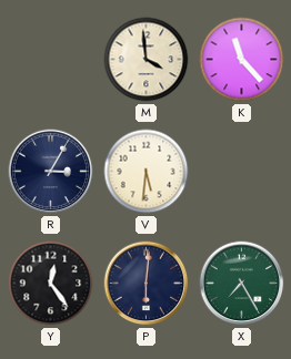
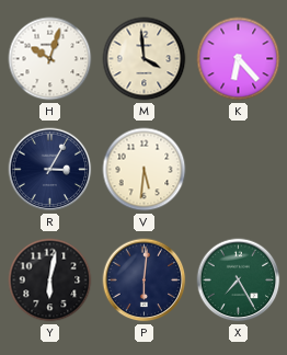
H: none -> 10:03
K: 11:23 -> 6:23
Y: 12:24 -> 6:02
